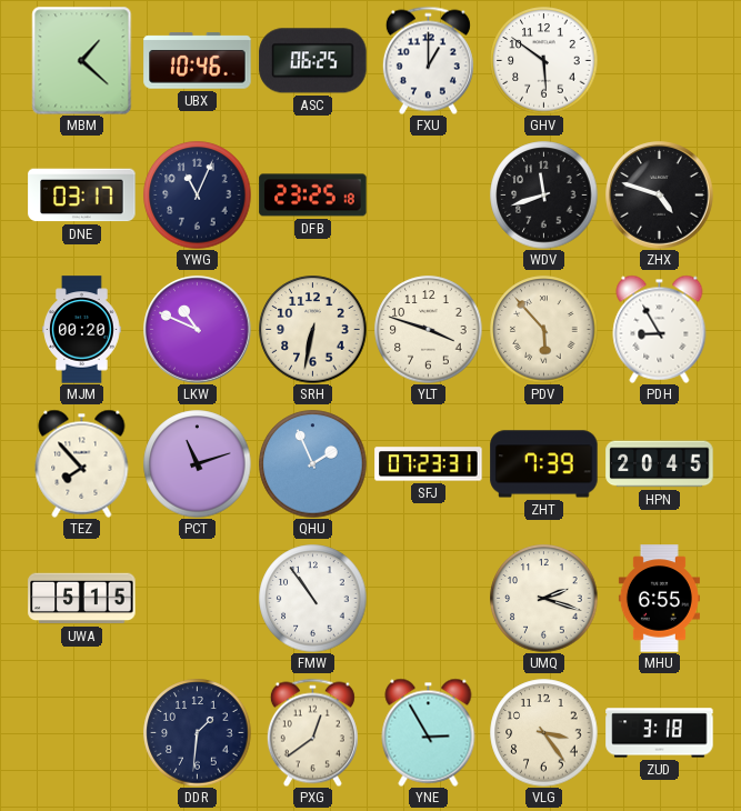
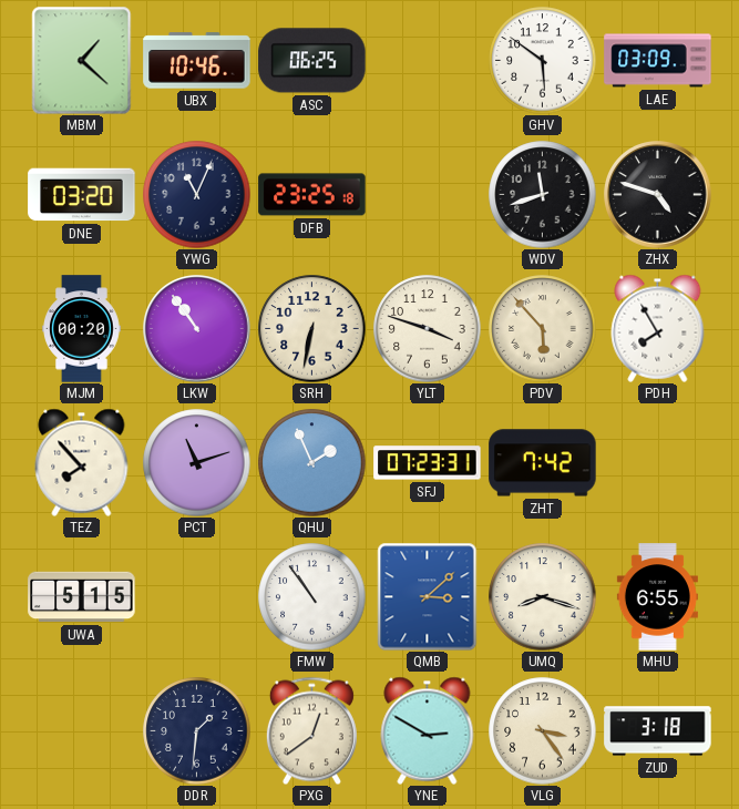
FXU: 1:00 -> none
LAE: none -> 03:09
DNE: 03:17 -> 03:20
LKW: 10:49 -> 10:54
PDH: 8:55 -> 7:55
ZHT: 7:39 -> 7:42
HPN: 20:45 -> none
QMB: none -> 3:08
UMQ: 2:18 -> 8:18
YNE: 2:55 -> 2:50
